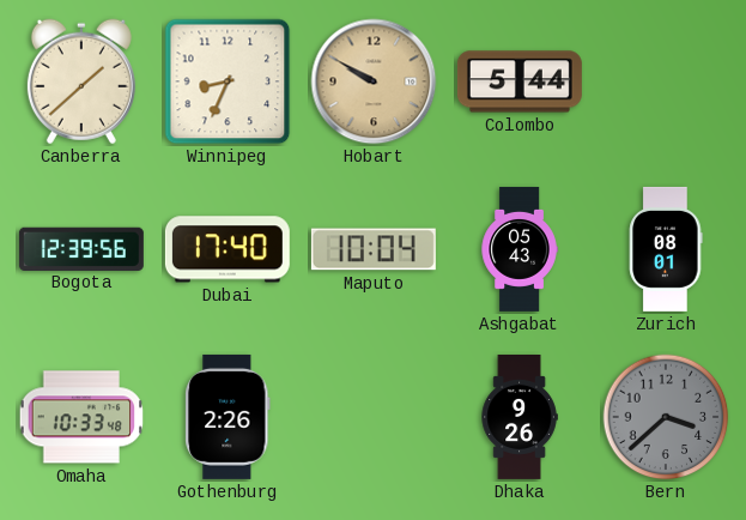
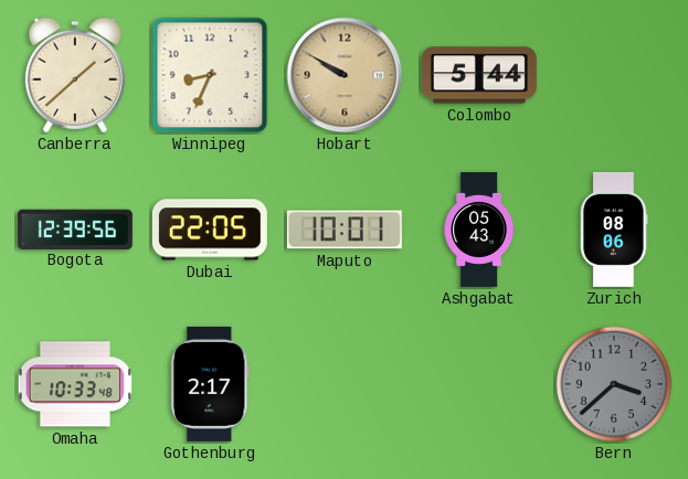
Dubai: 17:40 -> 22:05
Maputo: 10:04 -> 10:01
Zurich: 08:01 -> 08:06
Gothenburg: 2:26 -> 2:17
Dhaka: 9:26 -> none
